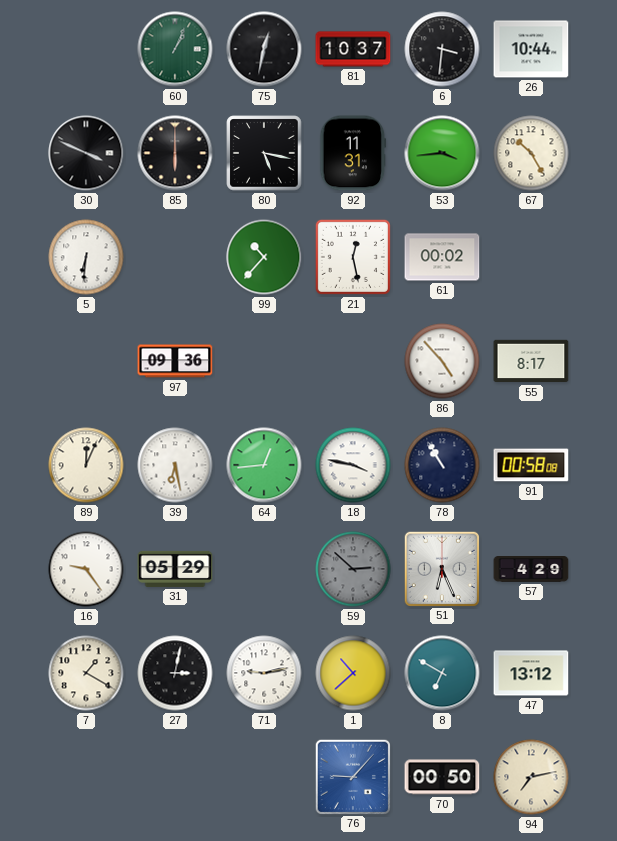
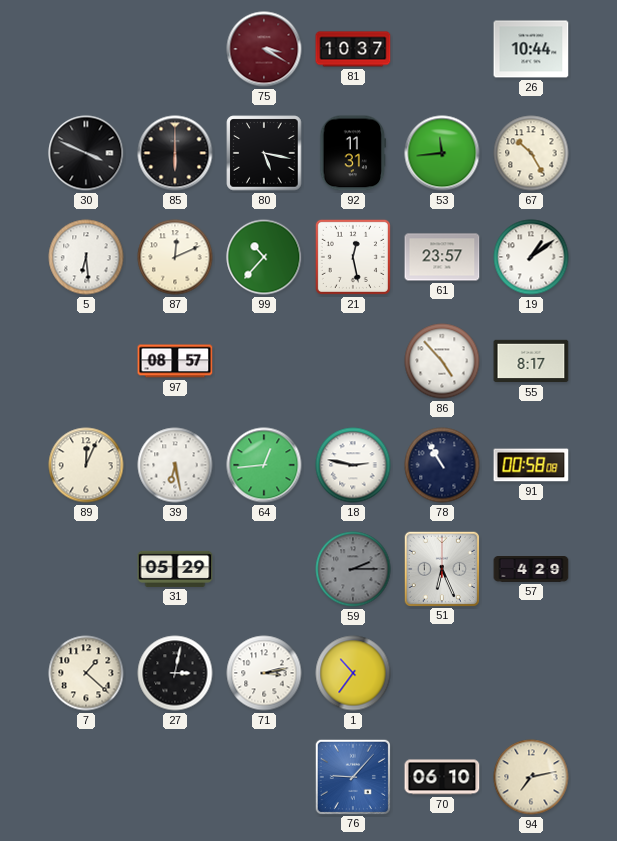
60: 1:04 -> none
75: 12:32 -> 3:20
75 dial: black -> burgundy
6: 3:31 -> none
53: 3:44 -> 11:44
5: 6:31 -> 6:29
87: none -> 12:11
61: 00:02 -> 23:57
19: none -> 1:09
97: 09:36 -> 08:57
18: 3:47 -> 2:47
16: 9:24 -> none
59: 2:52 -> 2:15
7: 1:20 -> 1:22
71: 9:13 -> 3:13
1: 10:38 -> 10:36
8: 6:50 -> none
47: 13:12 -> none
70: 00:50 -> 06:10
